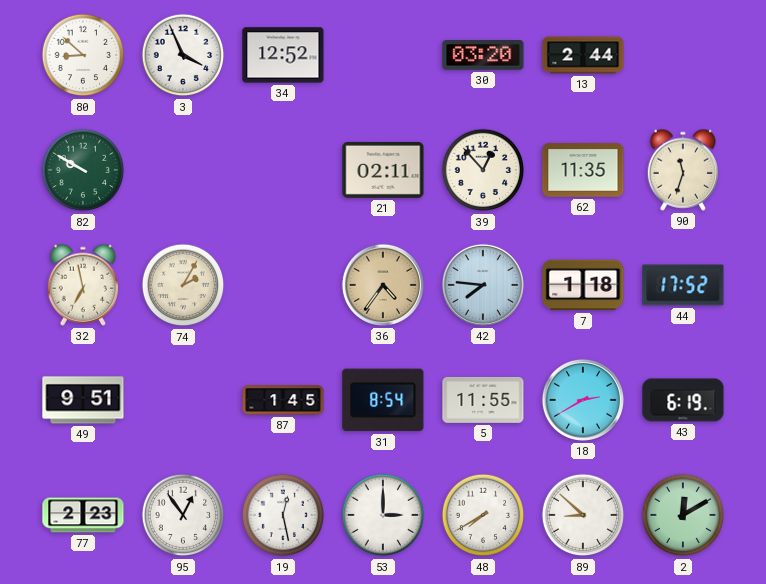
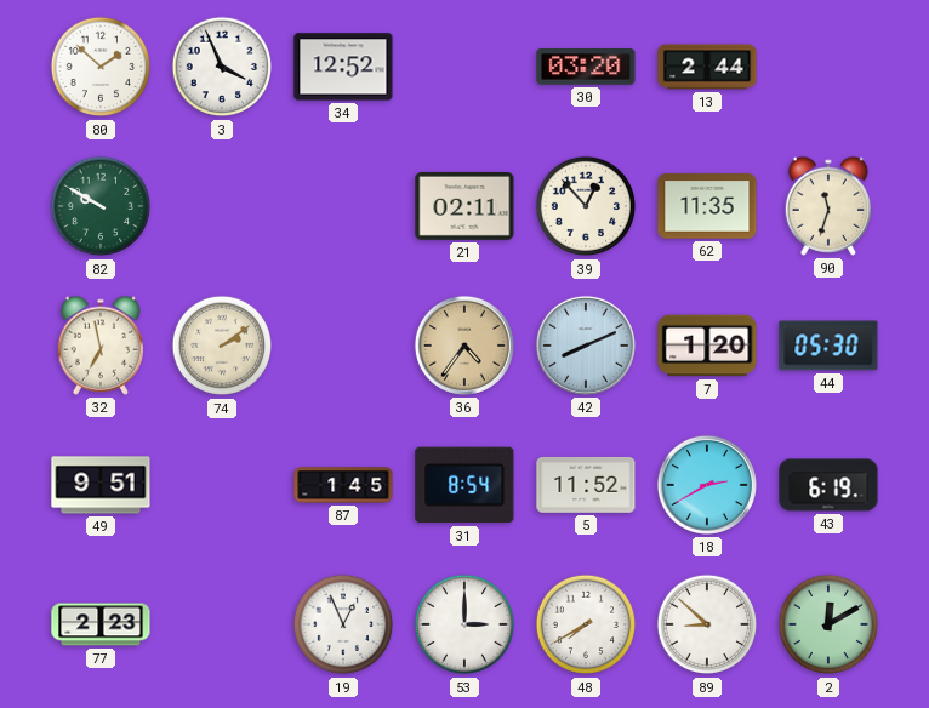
80: 8:52 -> 1:52
74: 2:05 -> 2:09
42: 7:46 -> 8:11
7: 1:18 -> 1:20
44: 17:52 -> 05:30
5: 11:55 -> 11:52
95: 12:54 -> none
19: 12:28 -> 12:56
